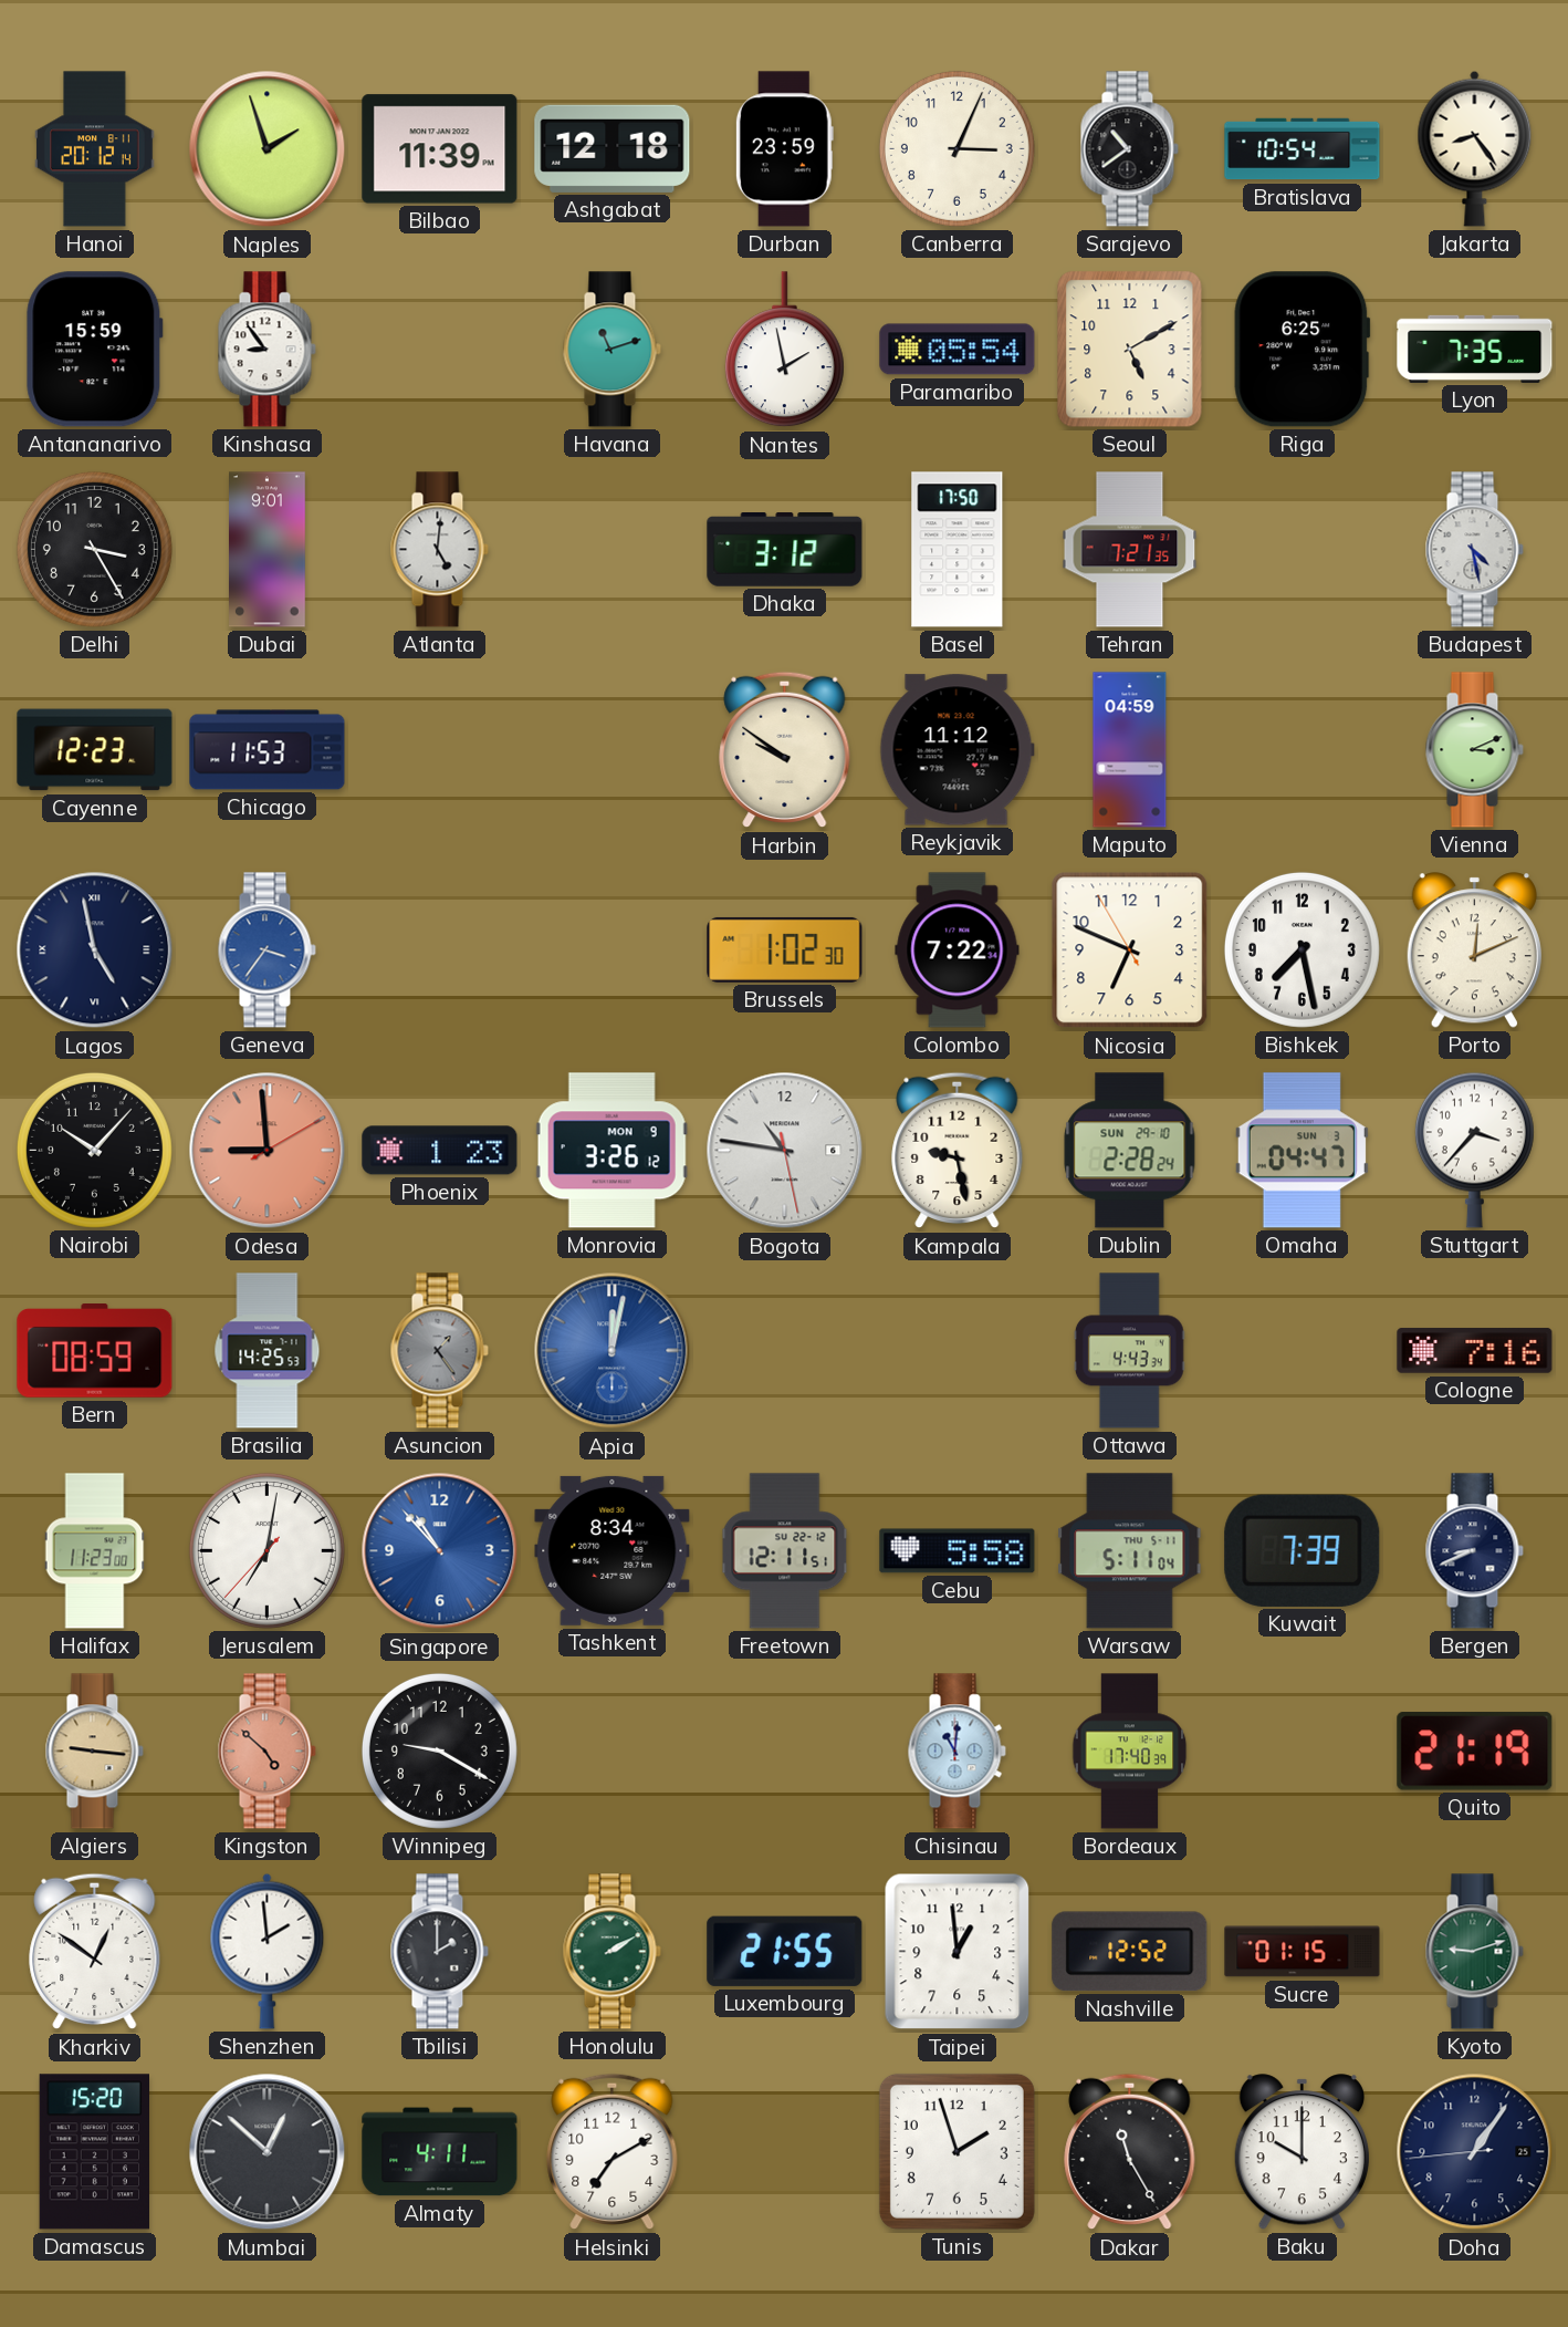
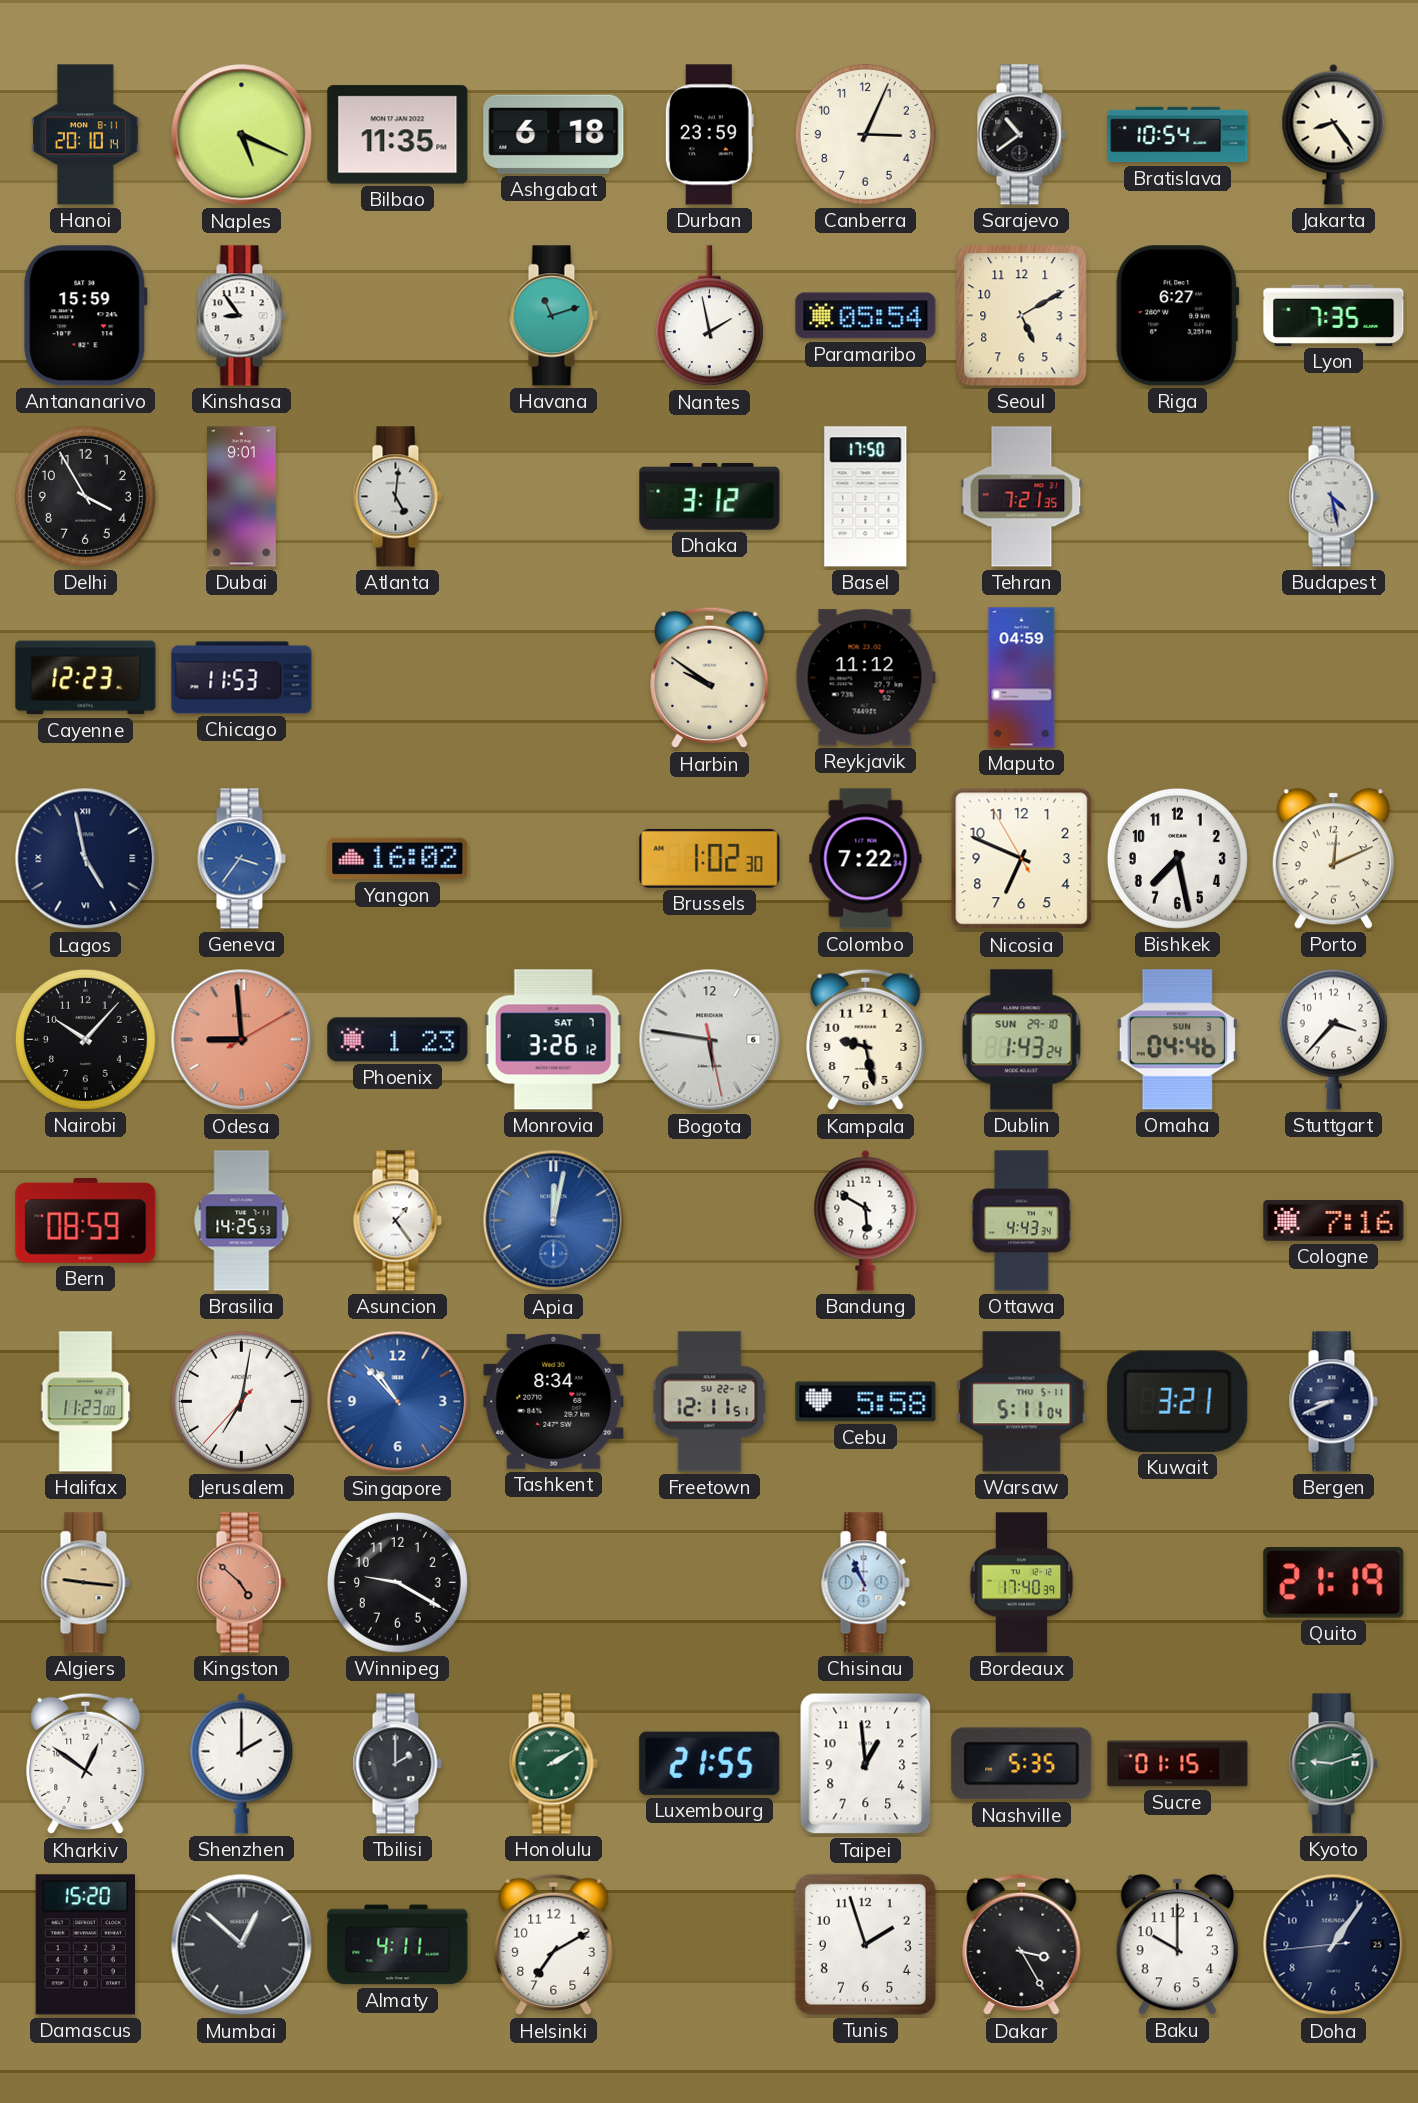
Hanoi: 20:12 -> 20:10
Naples: 1:57 -> 5:19
Bilbao: 11:39 -> 11:35
Ashgabat: 12:18 -> 6:18
Riga: 6:25 -> 6:27
Delhi: 3:25 -> 3:55
Vienna: 3:11 -> none
Yangon: none -> 16:02
Monrovia date: MON 9 -> SAT 7
Bogota: 10:46 -> 5:46
Dublin: 2:28 -> 1:43
Omaha: 04:47 -> 04:46
Asuncion dial: grey -> white
Bandung: none -> 5:50
Kuwait: 7:39 -> 3:21
Chisinau: 11:01 -> 10:56
Shenzhen: 1:59 -> 2:00
Nashville: 12:52 -> 5:35
Dakar: 11:25 -> 3:25
